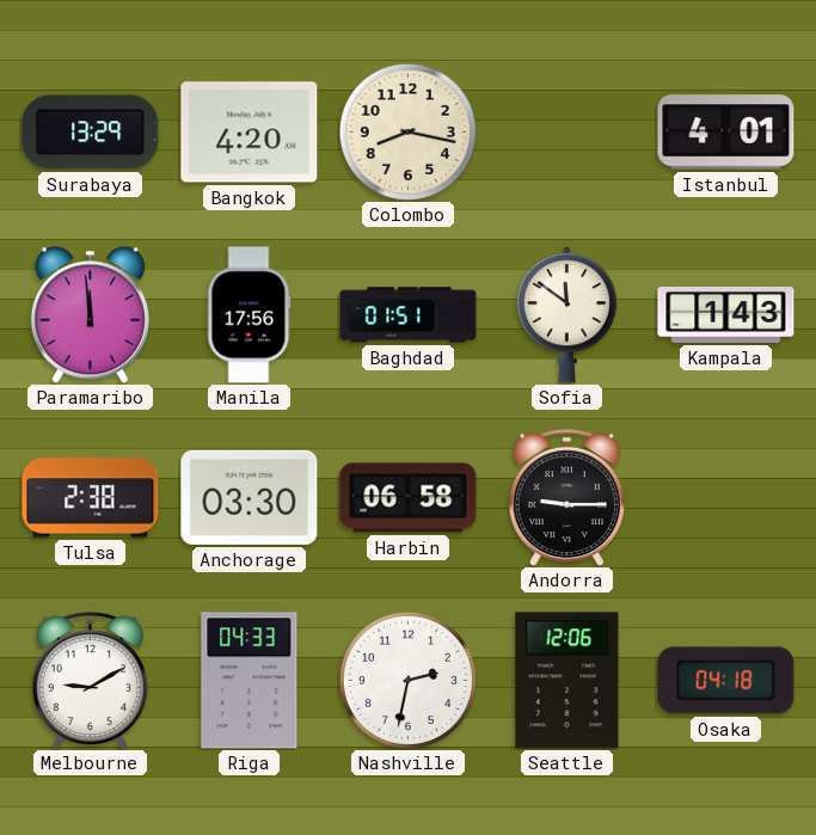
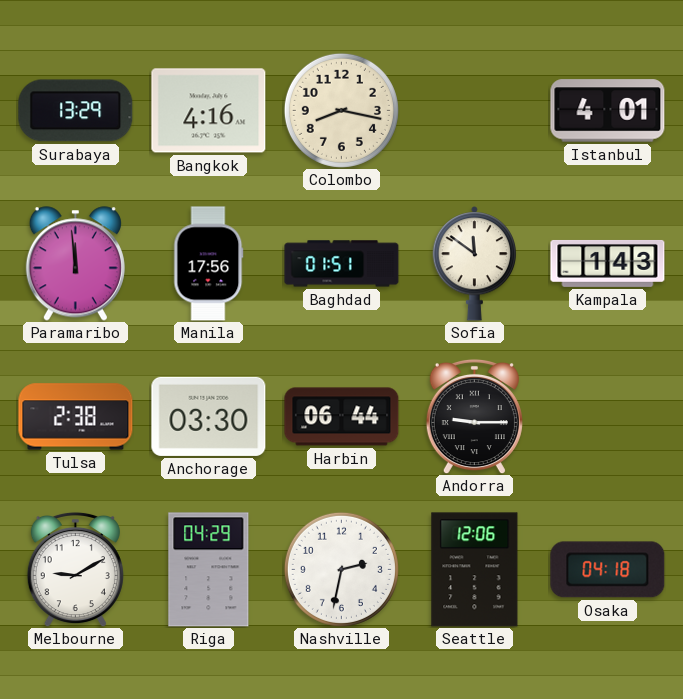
Bangkok: 4:20 -> 4:16
Harbin: 06:58 -> 06:44
Riga: 04:33 -> 04:29
